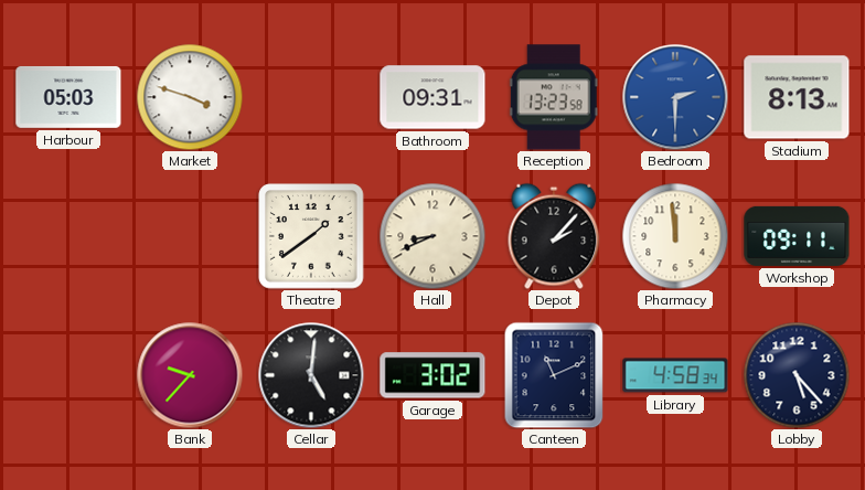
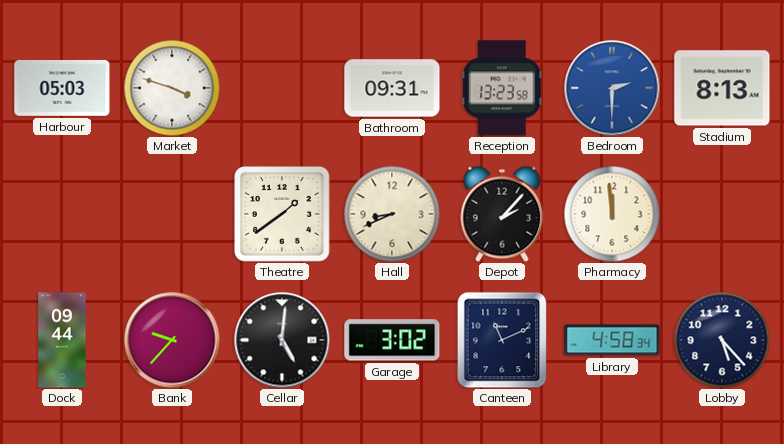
Workshop: 09:11 -> none
Dock: none -> 09:44
